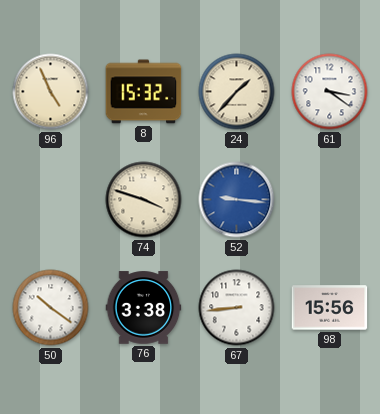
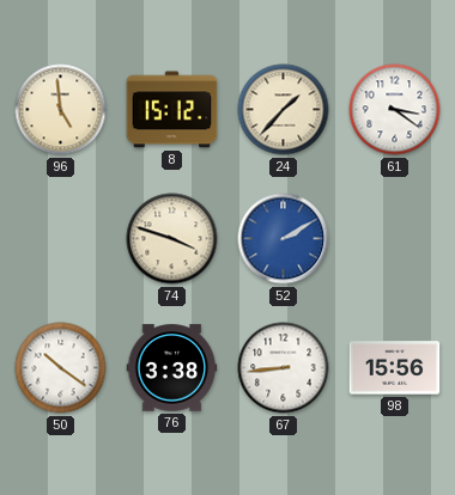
96: 4:56 -> 4:59
8: 15:32 -> 15:12
52: 9:16 -> 2:10
